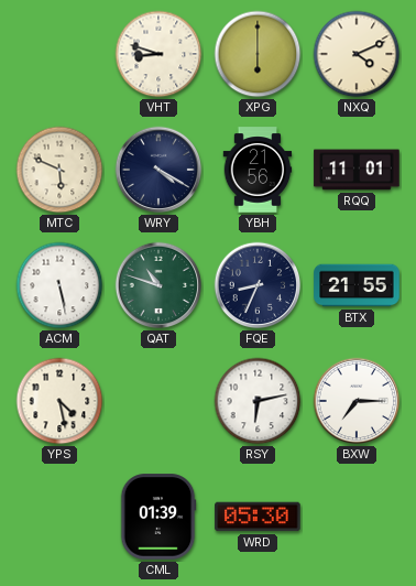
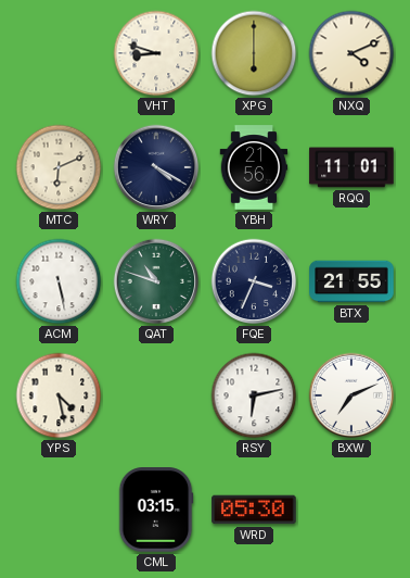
MTC: 5:49 -> 6:11
FQE: 8:34 -> 3:34
BXW: 7:15 -> 7:11
CML: 01:39 -> 03:15
